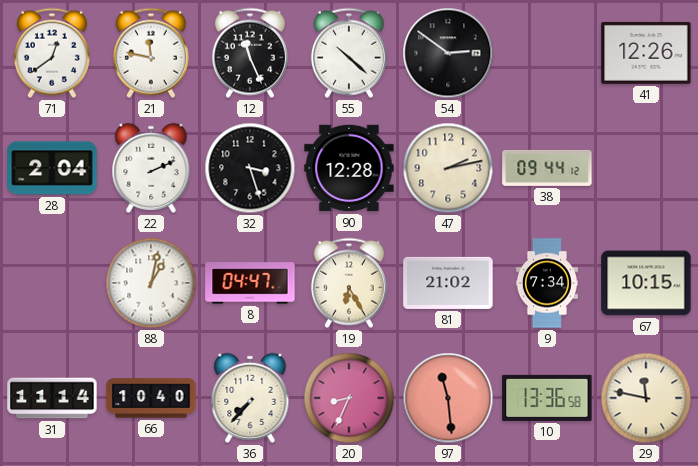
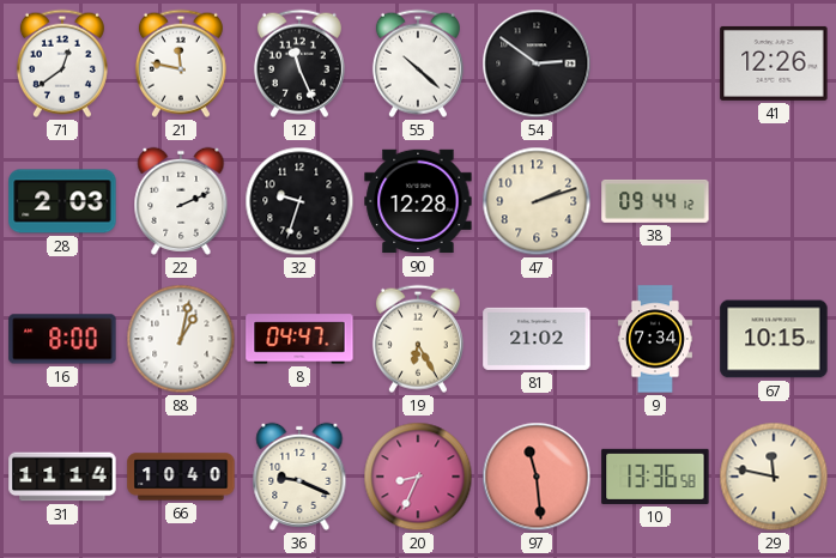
28: 2:04 -> 2:03
32: 3:27 -> 9:33
47: 2:13 -> 2:12
16: none -> 8:00
36: 7:37 -> 9:19
